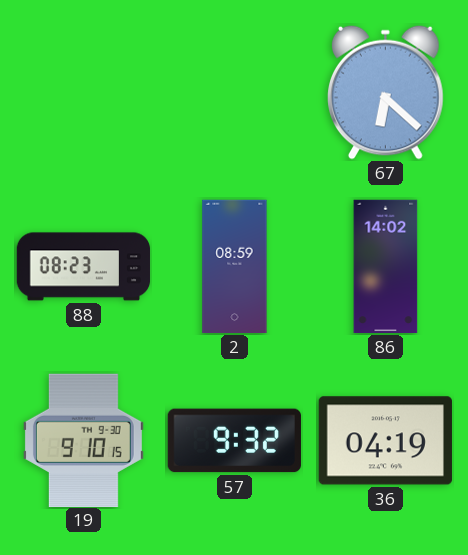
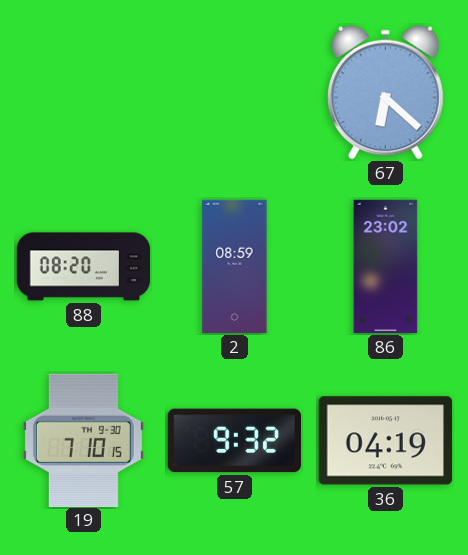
88: 08:23 -> 08:20
86: 14:02 -> 23:02
19: 9:10 -> 7:10
